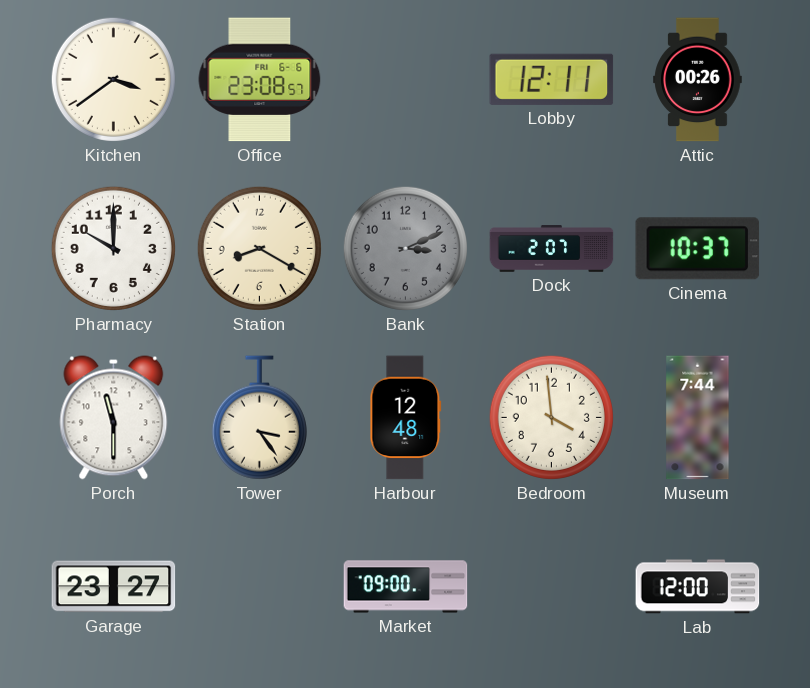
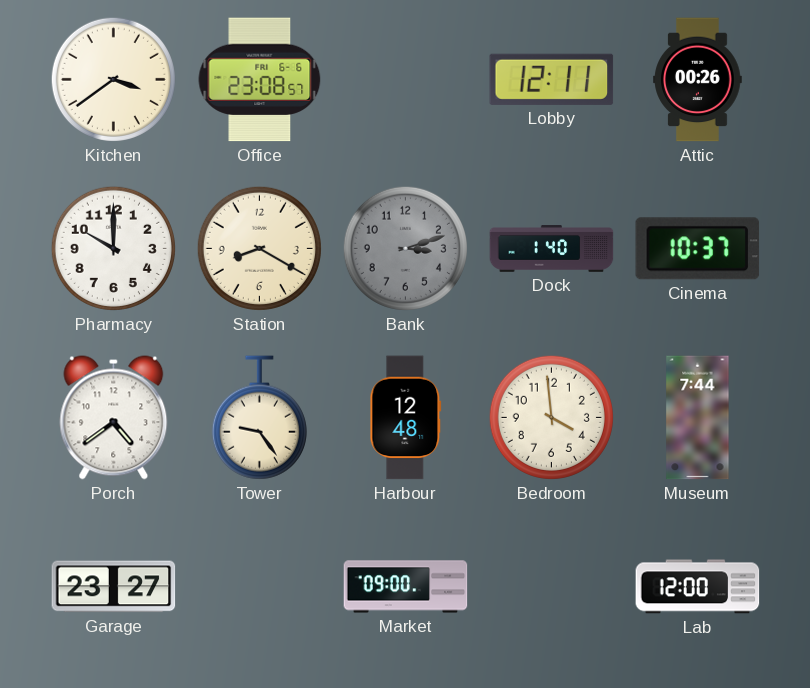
Bank: 3:11 -> 3:12
Dock: 2:07 -> 1:40
Porch: 11:30 -> 4:39
Tower: 3:24 -> 9:24
